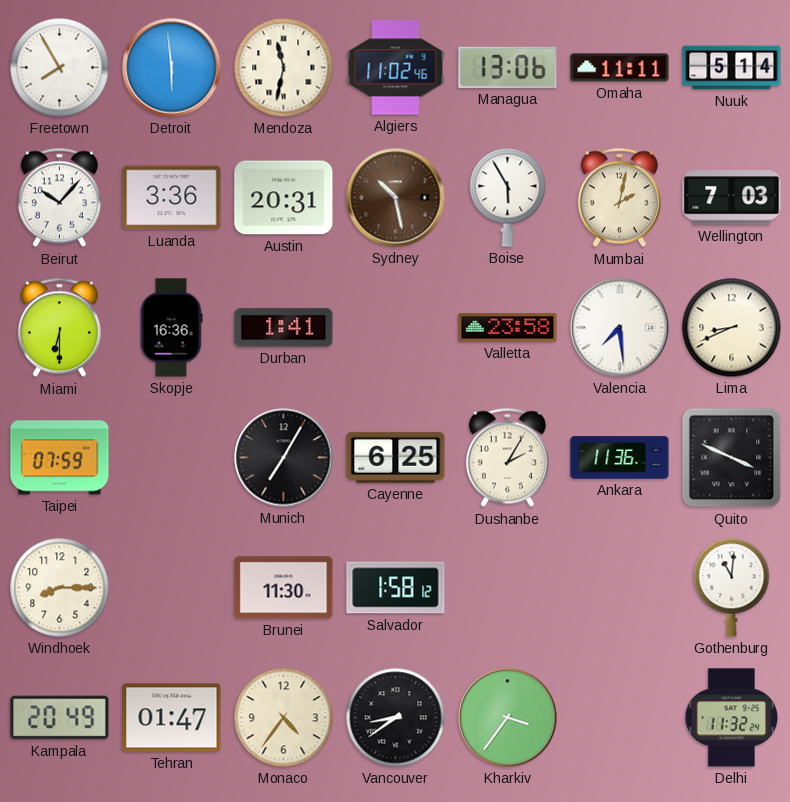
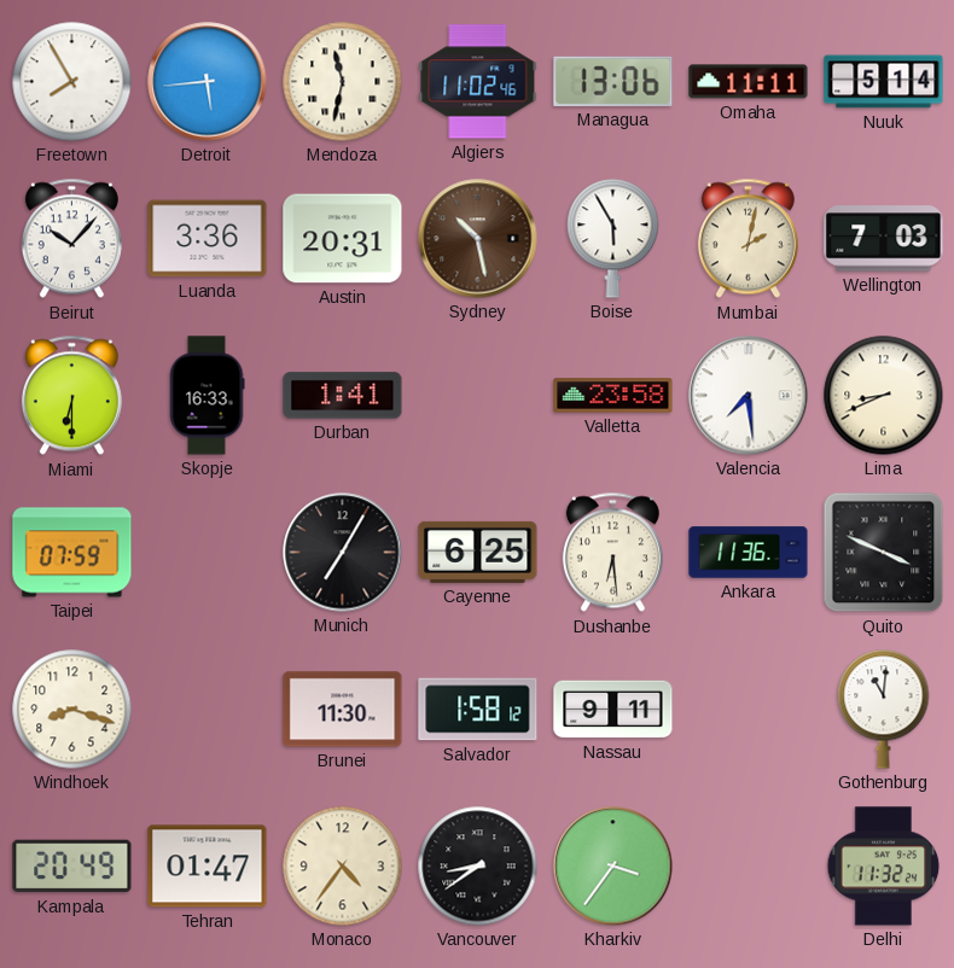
Detroit: 5:59 -> 5:44
Skopje: 16:36 -> 16:33
Dushanbe: 2:05 -> 6:29
Windhoek: 8:15 -> 8:18
Nassau: none -> 9:11
